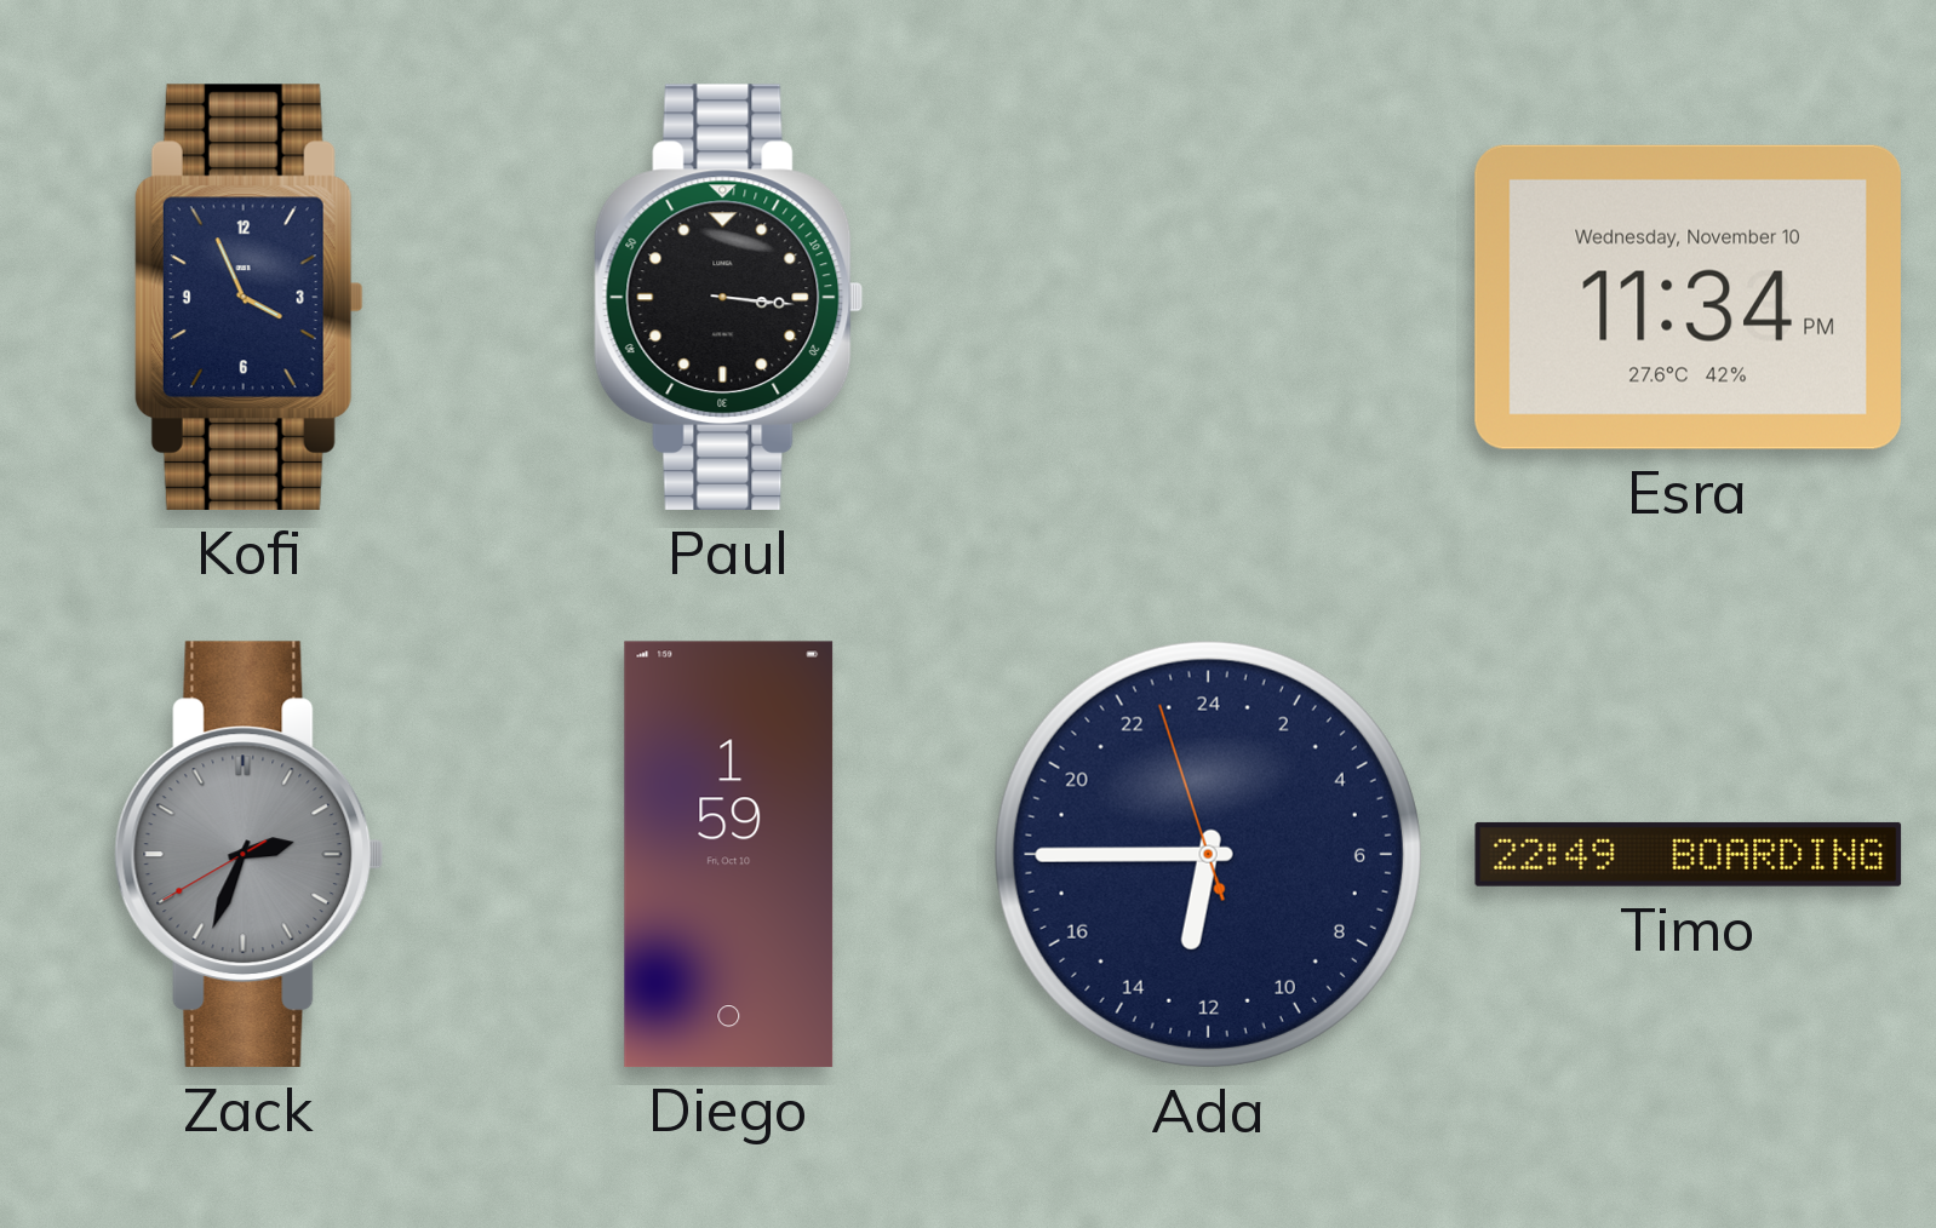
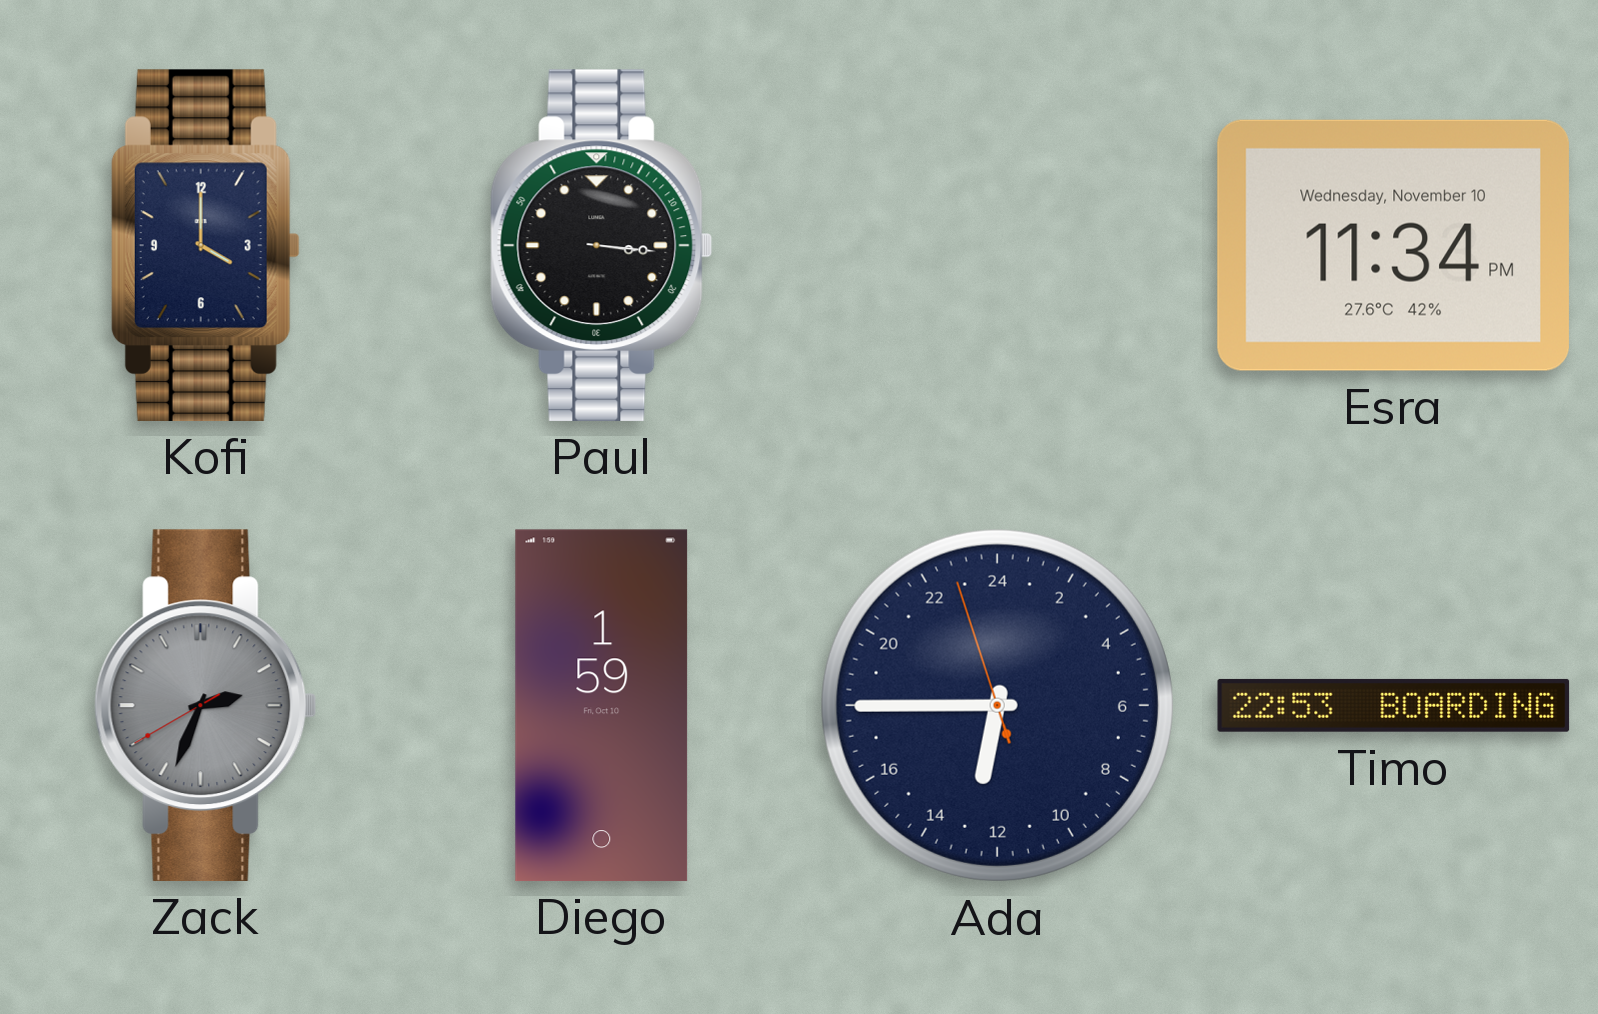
Kofi: 3:56 -> 4:00
Timo: 22:49 -> 22:53
